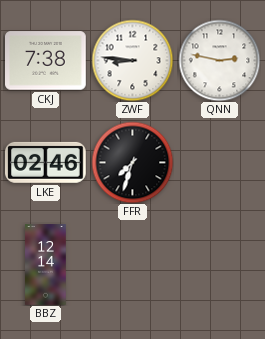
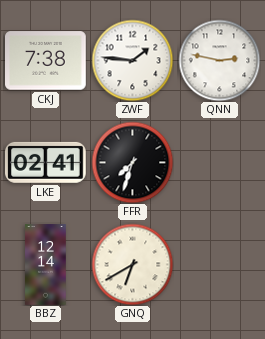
ZWF: 8:46 -> 1:46
LKE: 02:46 -> 02:41
GNQ: none -> 6:40
